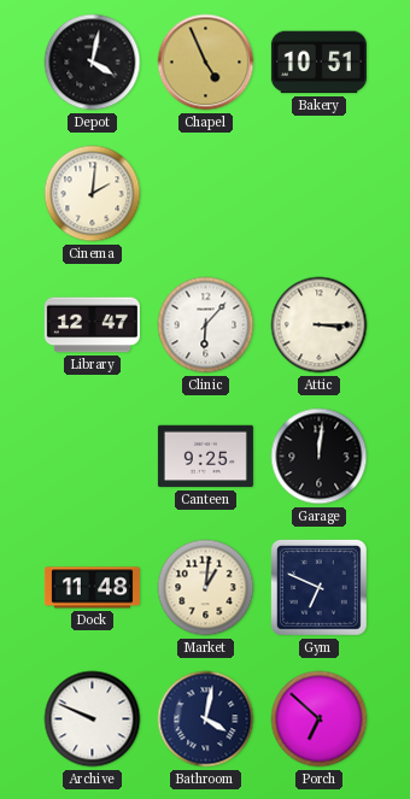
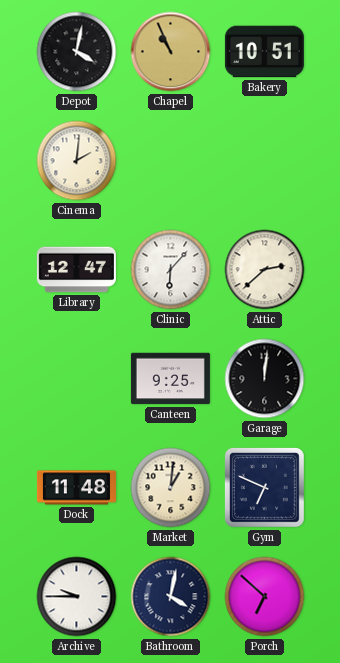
Chapel: 4:56 -> 10:56
Attic: 3:15 -> 2:38
Archive: 9:49 -> 9:45
